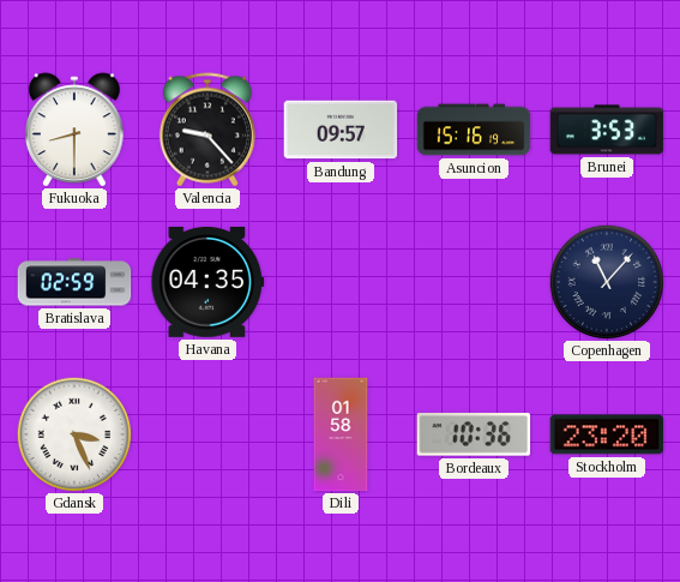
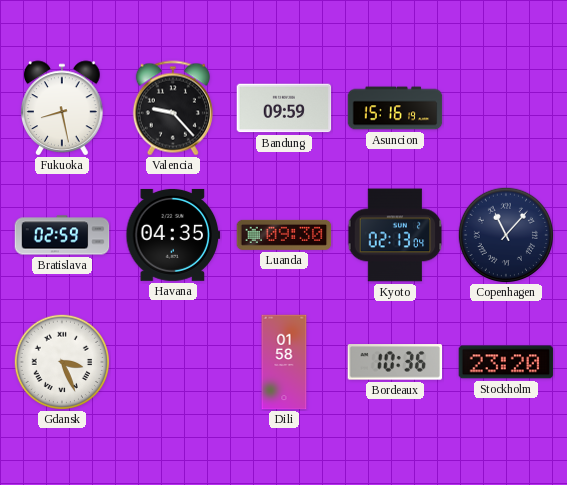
Fukuoka: 8:30 -> 8:28
Bandung: 09:57 -> 09:59
Brunei: 3:53 -> none
Luanda: none -> 09:30
Kyoto: none -> 02:13
